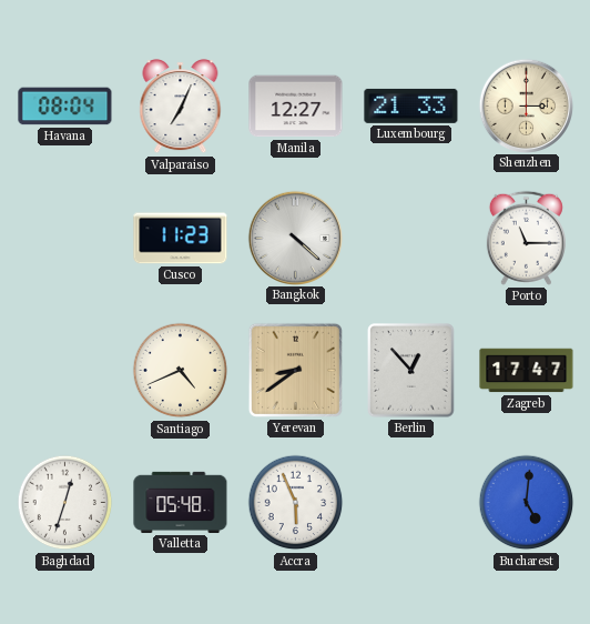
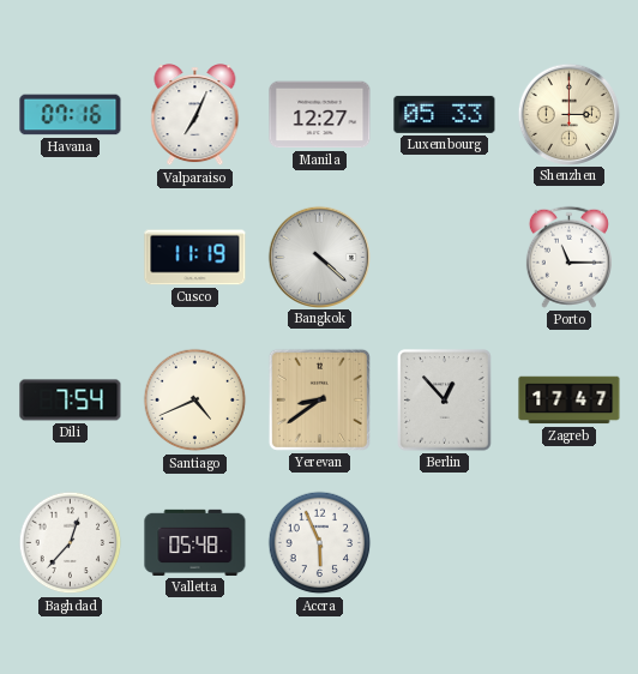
Havana: 08:04 -> 07:16
Luxembourg: 21:33 -> 05:33
Cusco: 11:23 -> 11:19
Dili: none -> 7:54
Baghdad: 12:33 -> 12:37
Bucharest: 5:01 -> none
